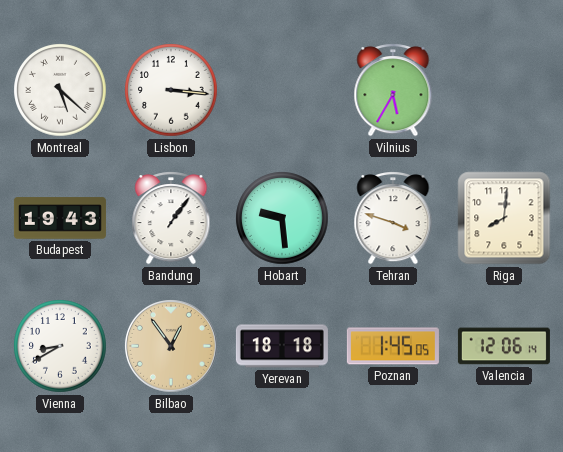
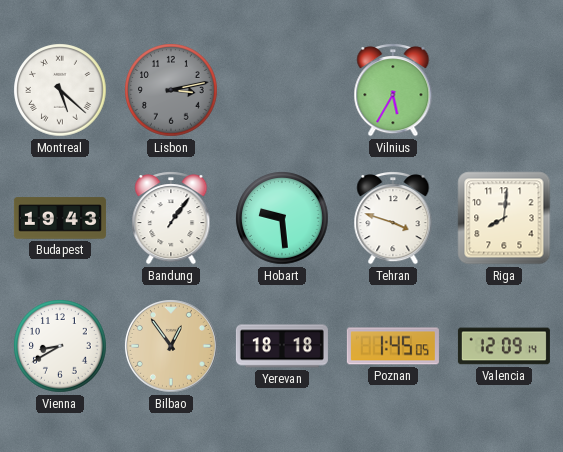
Lisbon: 3:16 -> 3:13
Lisbon dial: white -> grey
Valencia: 12:06 -> 12:09
